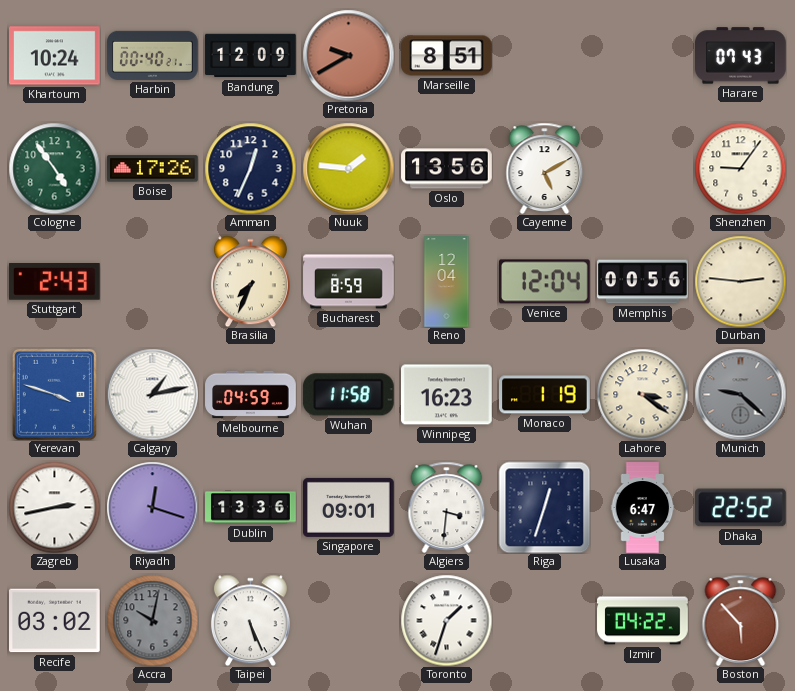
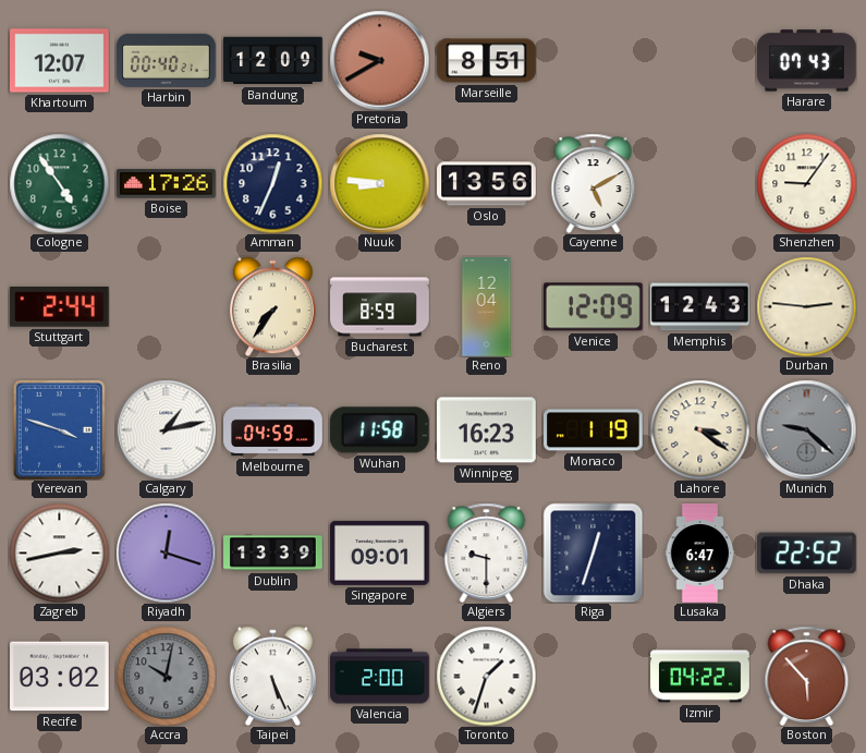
Khartoum: 10:24 -> 12:07
Nuuk: 1:46 -> 8:46
Stuttgart: 2:43 -> 2:44
Brasilia: 7:34 -> 7:36
Venice: 12:04 -> 12:09
Memphis: 00:56 -> 12:43
Dublin: 13:36 -> 13:39
Algiers: 3:31 -> 9:30
Valencia: none -> 2:00
